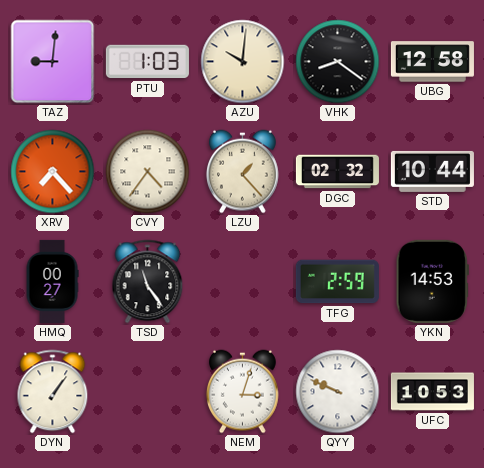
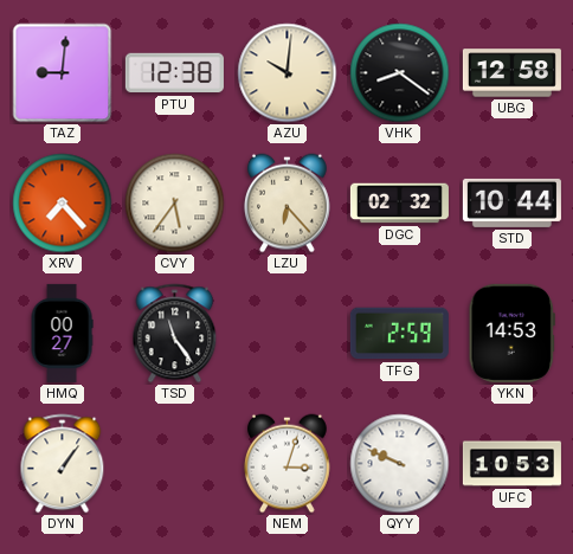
PTU: 1:03 -> 12:38
CVY: 4:36 -> 5:36
LZU: 1:23 -> 6:23
